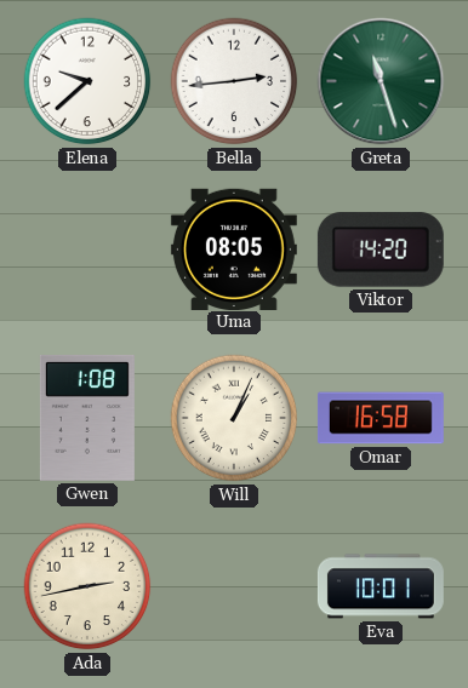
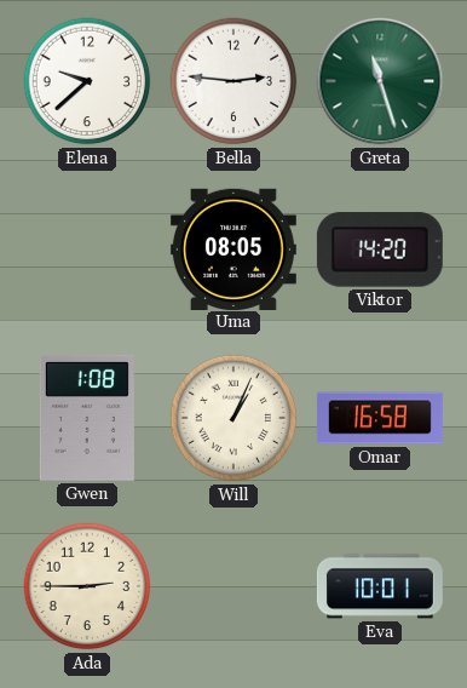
Bella: 2:44 -> 2:46
Ada: 2:43 -> 2:45
